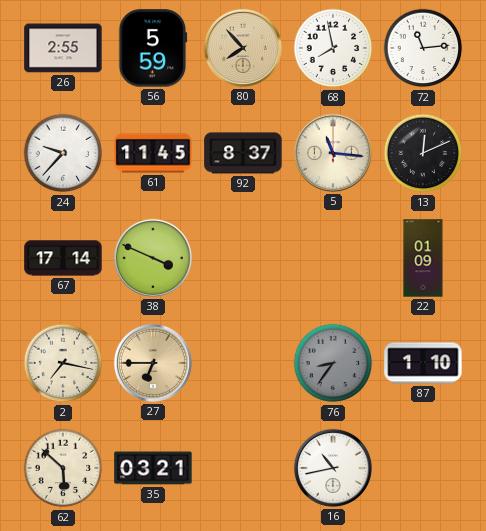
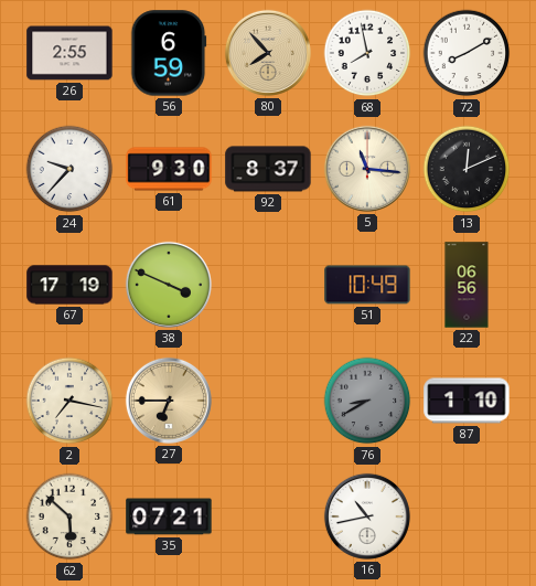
56: 5:59 -> 6:59
72: 11:14 -> 8:10
61: 11:45 -> 9:30
67: 17:14 -> 17:19
51: none -> 10:49
22: 01:09 -> 06:56
76: 8:36 -> 8:40
35: 03:21 -> 07:21
